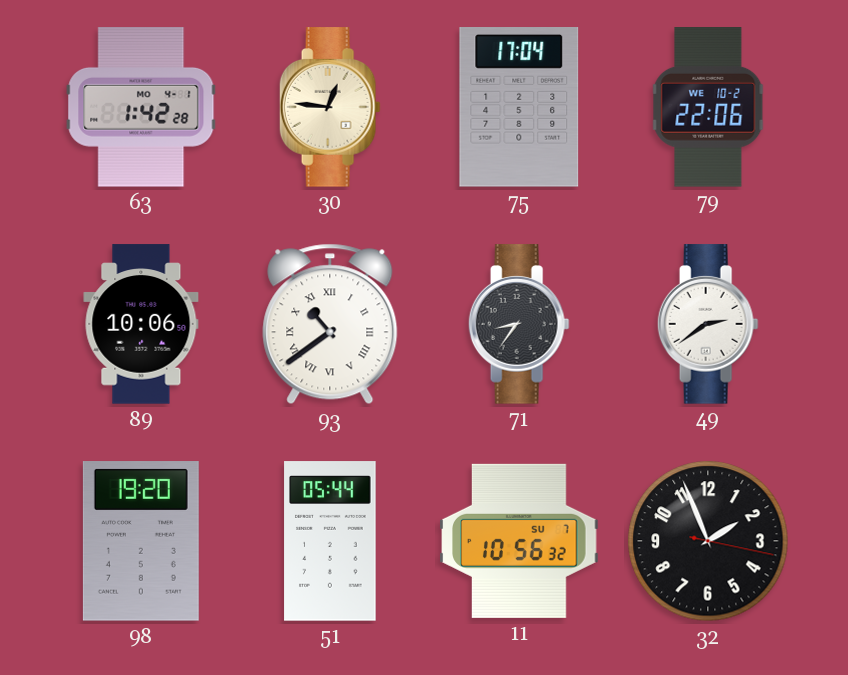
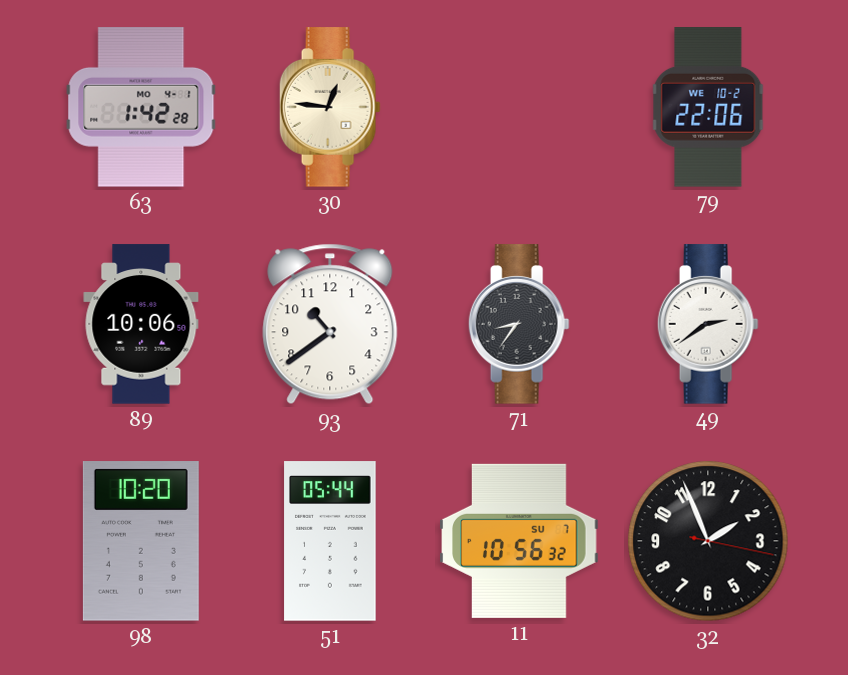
75: 17:04 -> none
93 numerals: Roman -> Arabic
98: 19:20 -> 10:20
